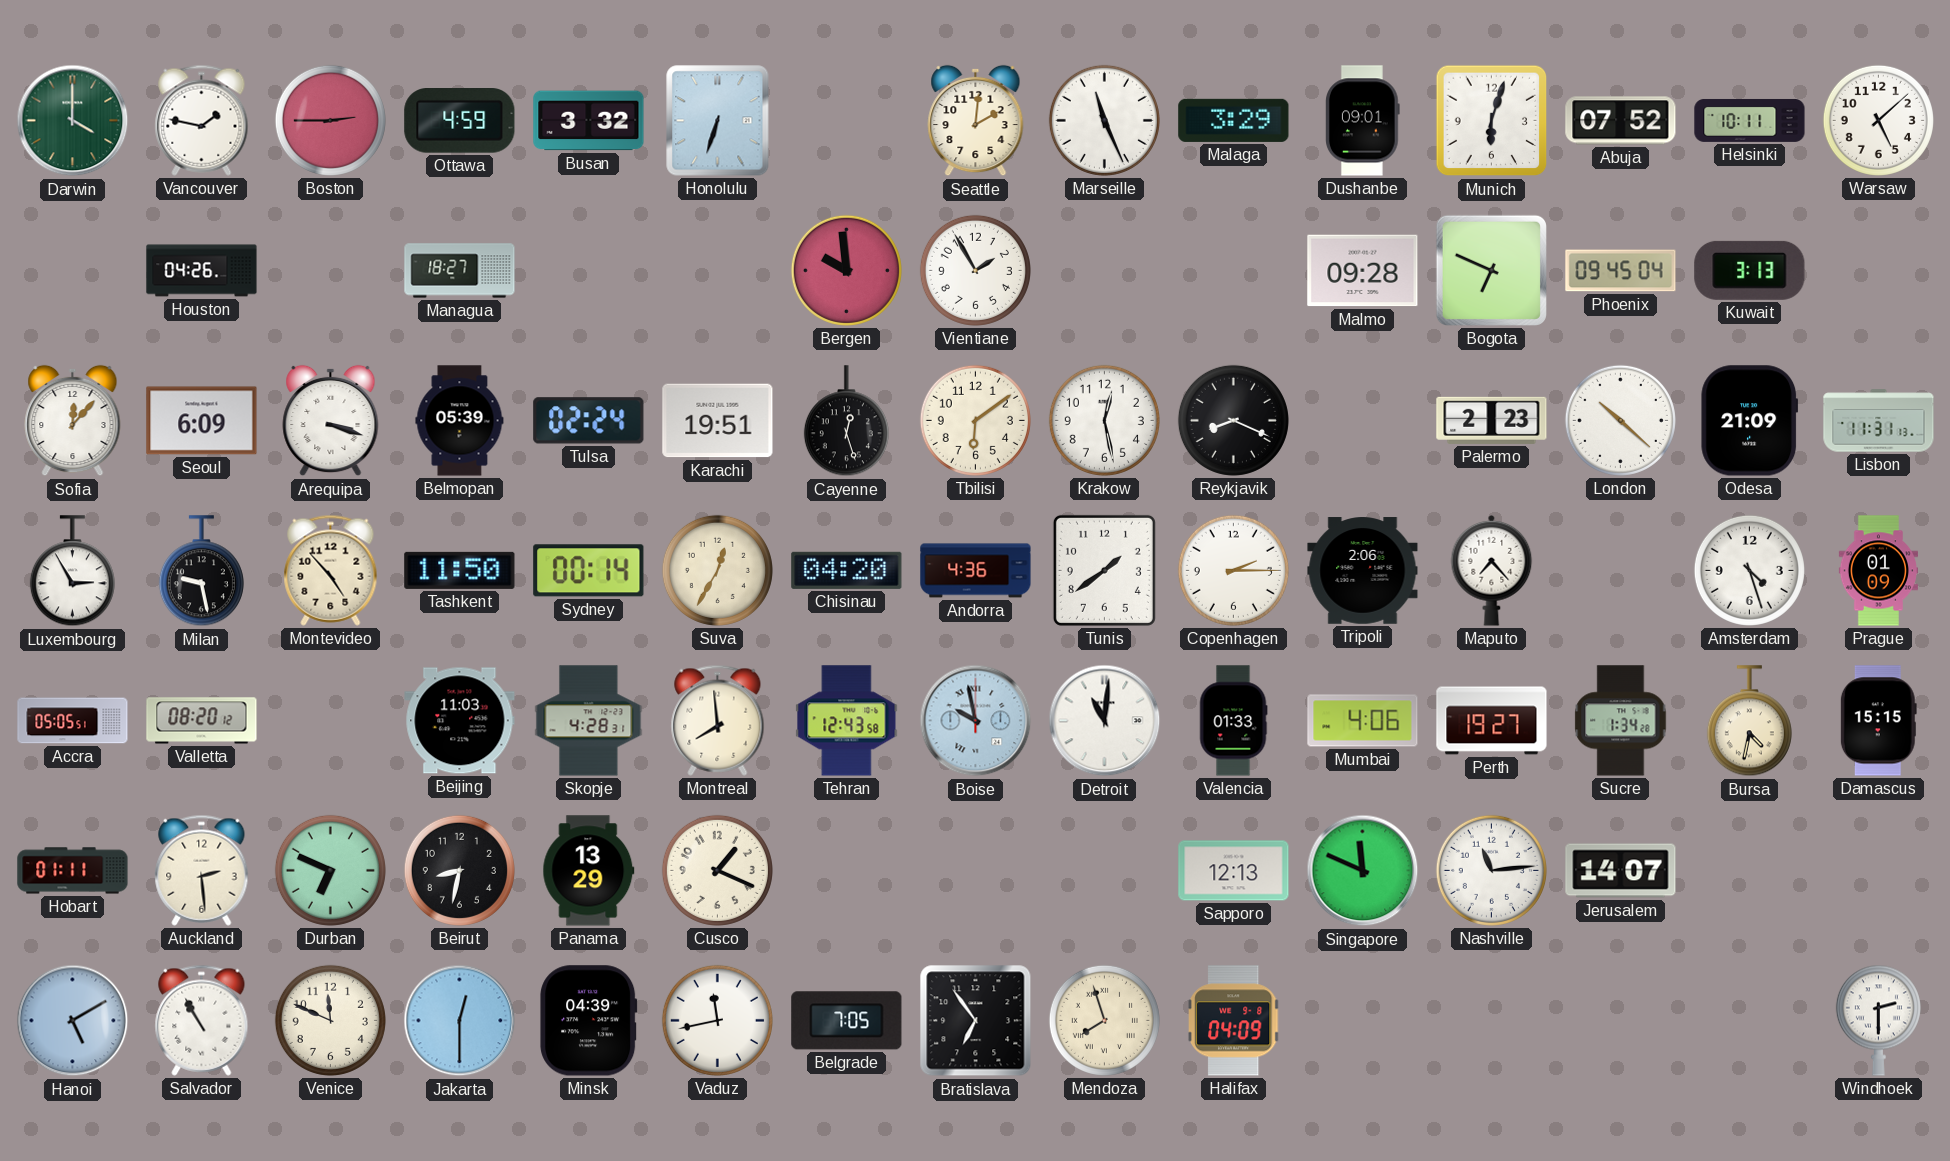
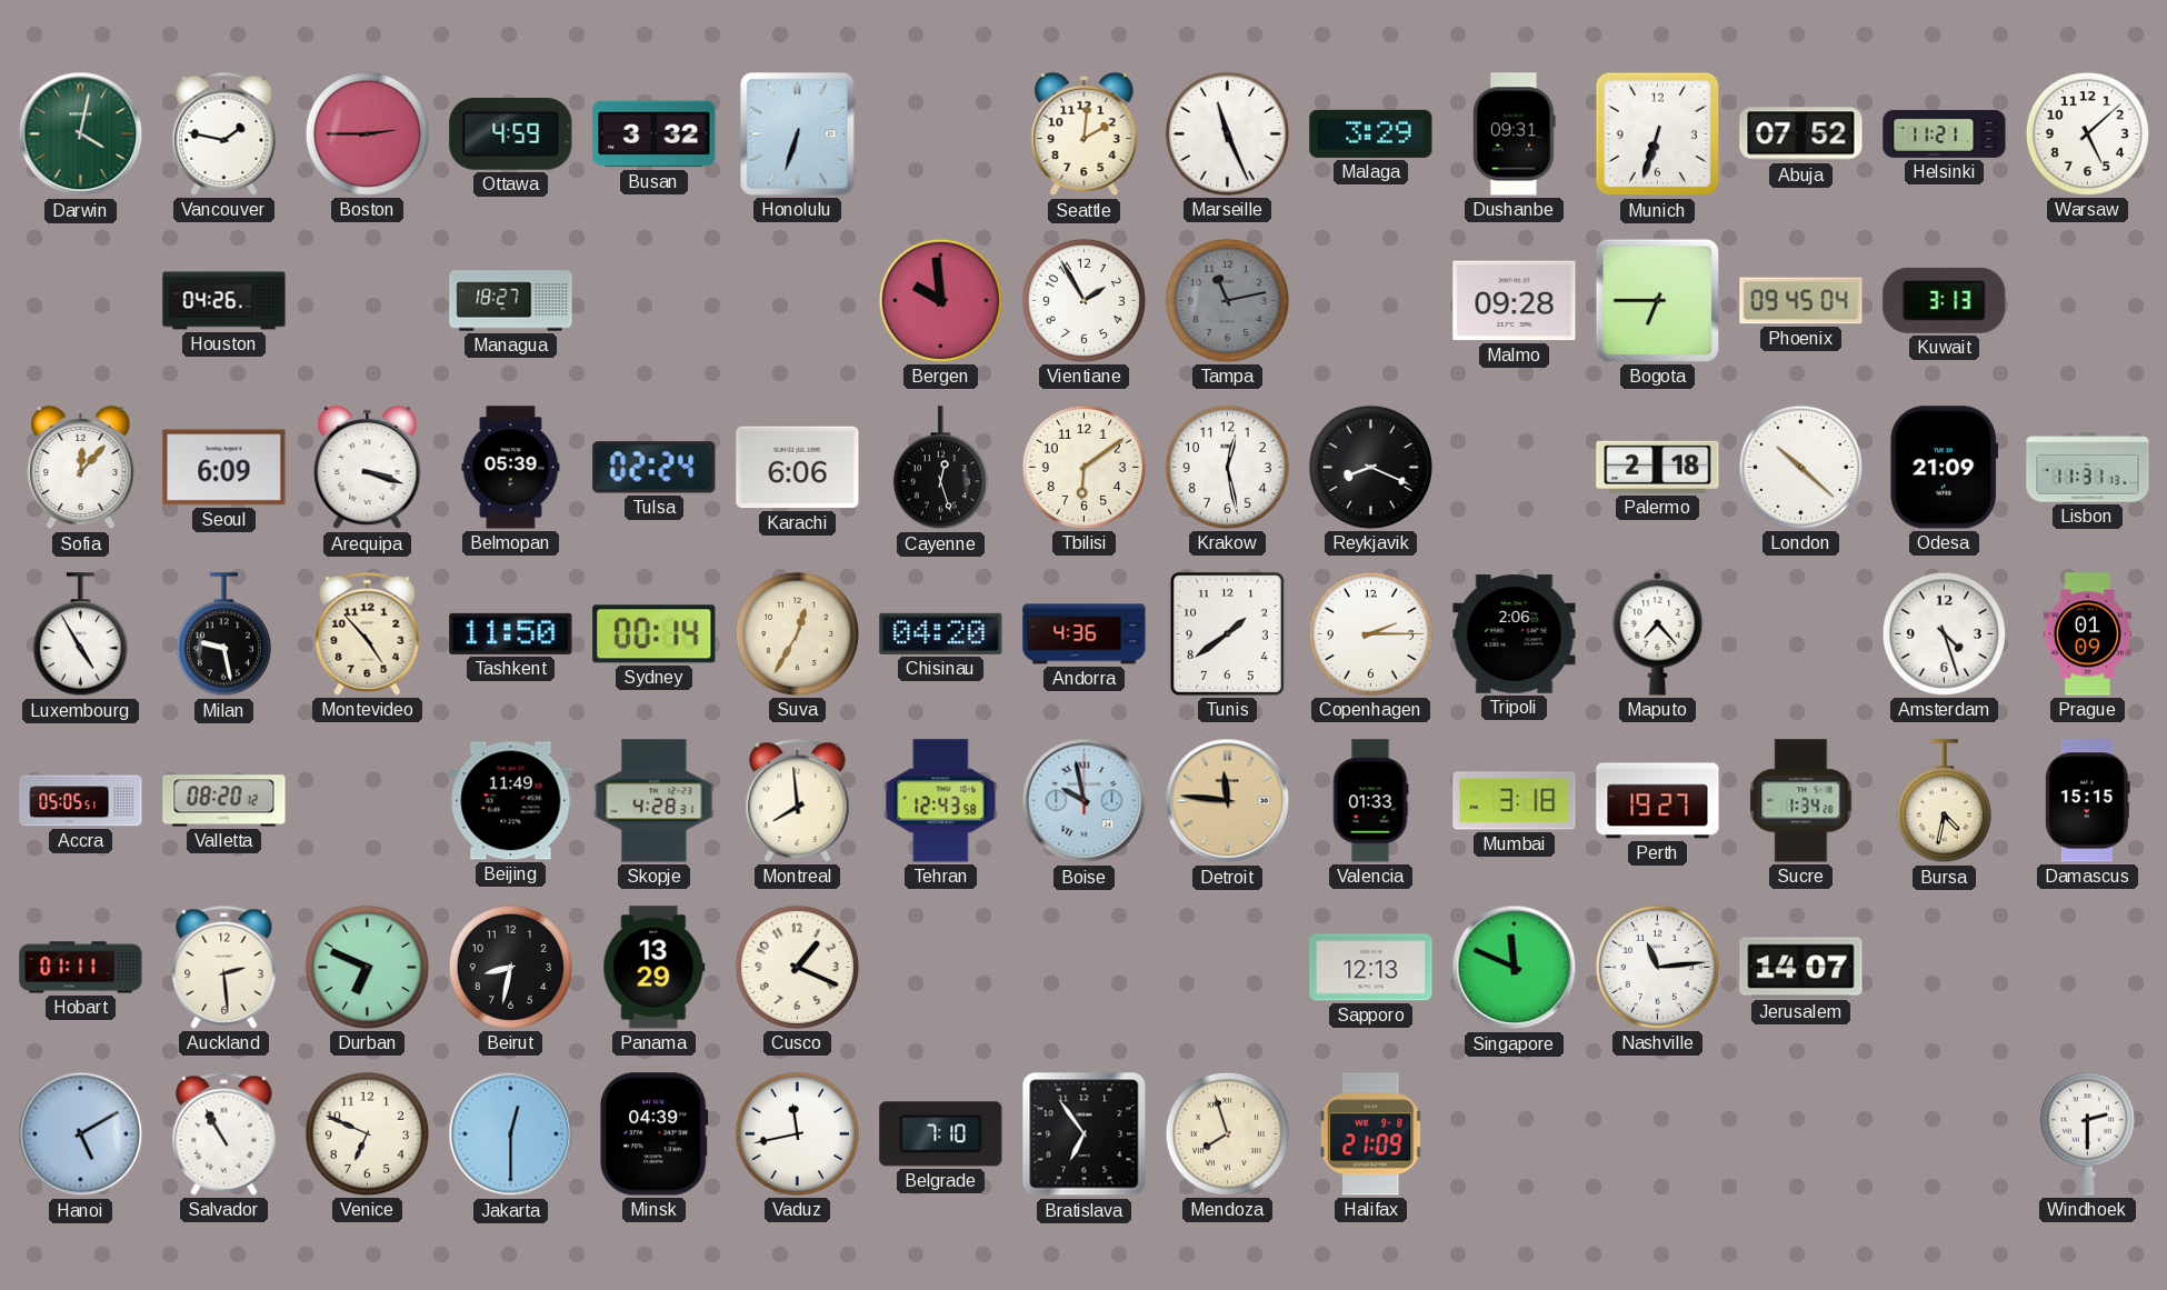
Darwin: 4:00 -> 4:02
Dushanbe: 09:01 -> 09:31
Munich: 6:03 -> 6:33
Helsinki: 10:11 -> 11:21
Tampa: none -> 11:13
Bogota: 6:49 -> 6:45
Karachi: 19:51 -> 6:06
Palermo: 2:23 -> 2:18
Luxembourg: 2:55 -> 4:55
Beijing: 11:03 -> 11:49
Detroit: 11:01 -> 11:46
Detroit dial: white -> champagne
Mumbai: 4:06 -> 3:18
Venice: 11:49 -> 6:49
Belgrade: 7:05 -> 7:10
Halifax: 04:09 -> 21:09
